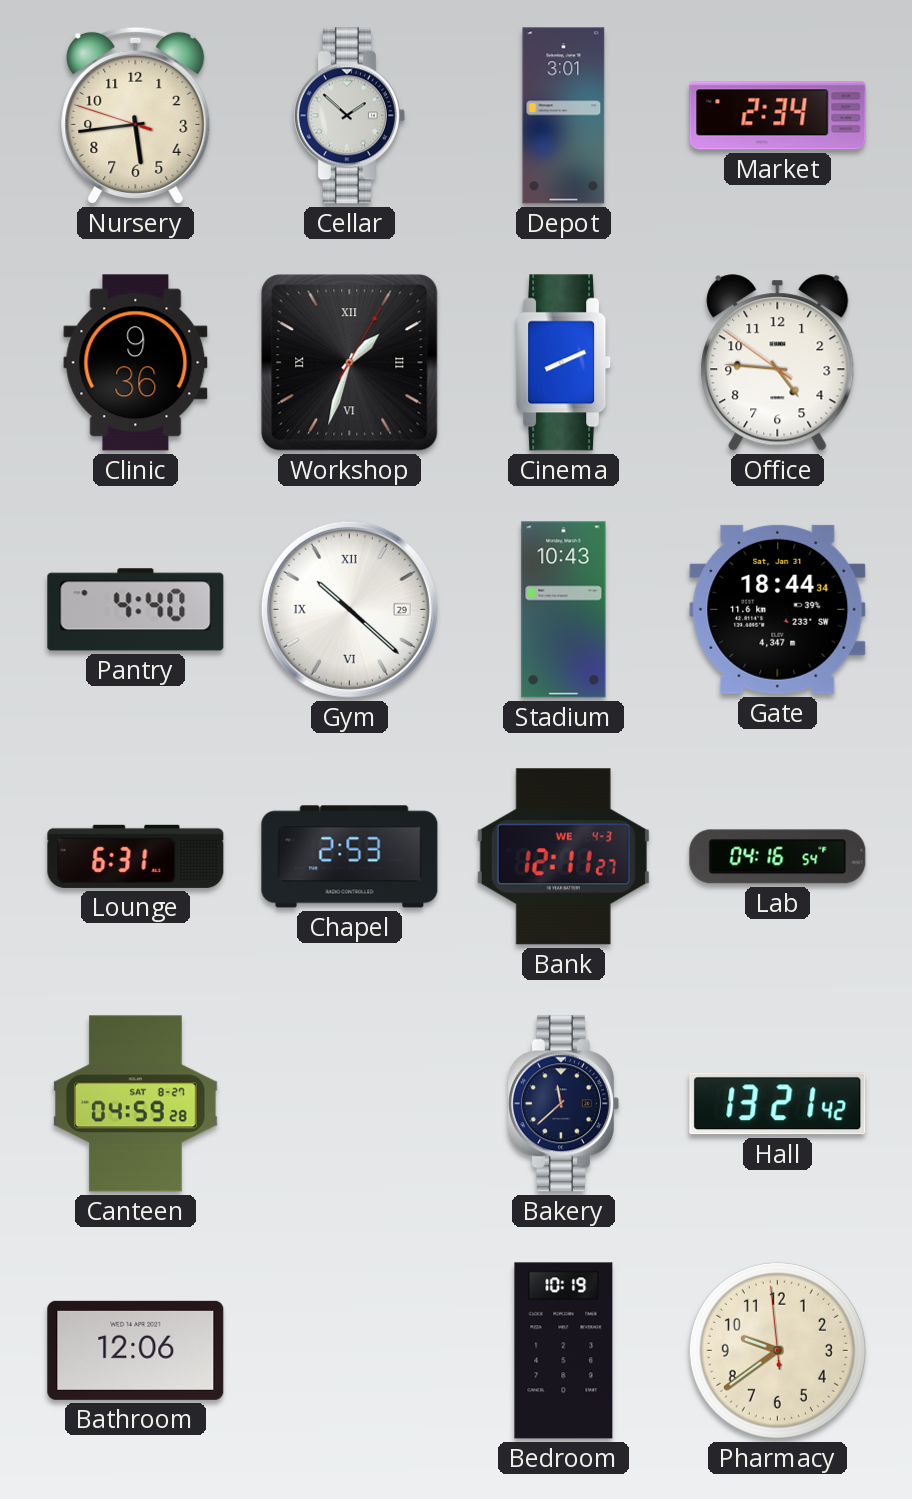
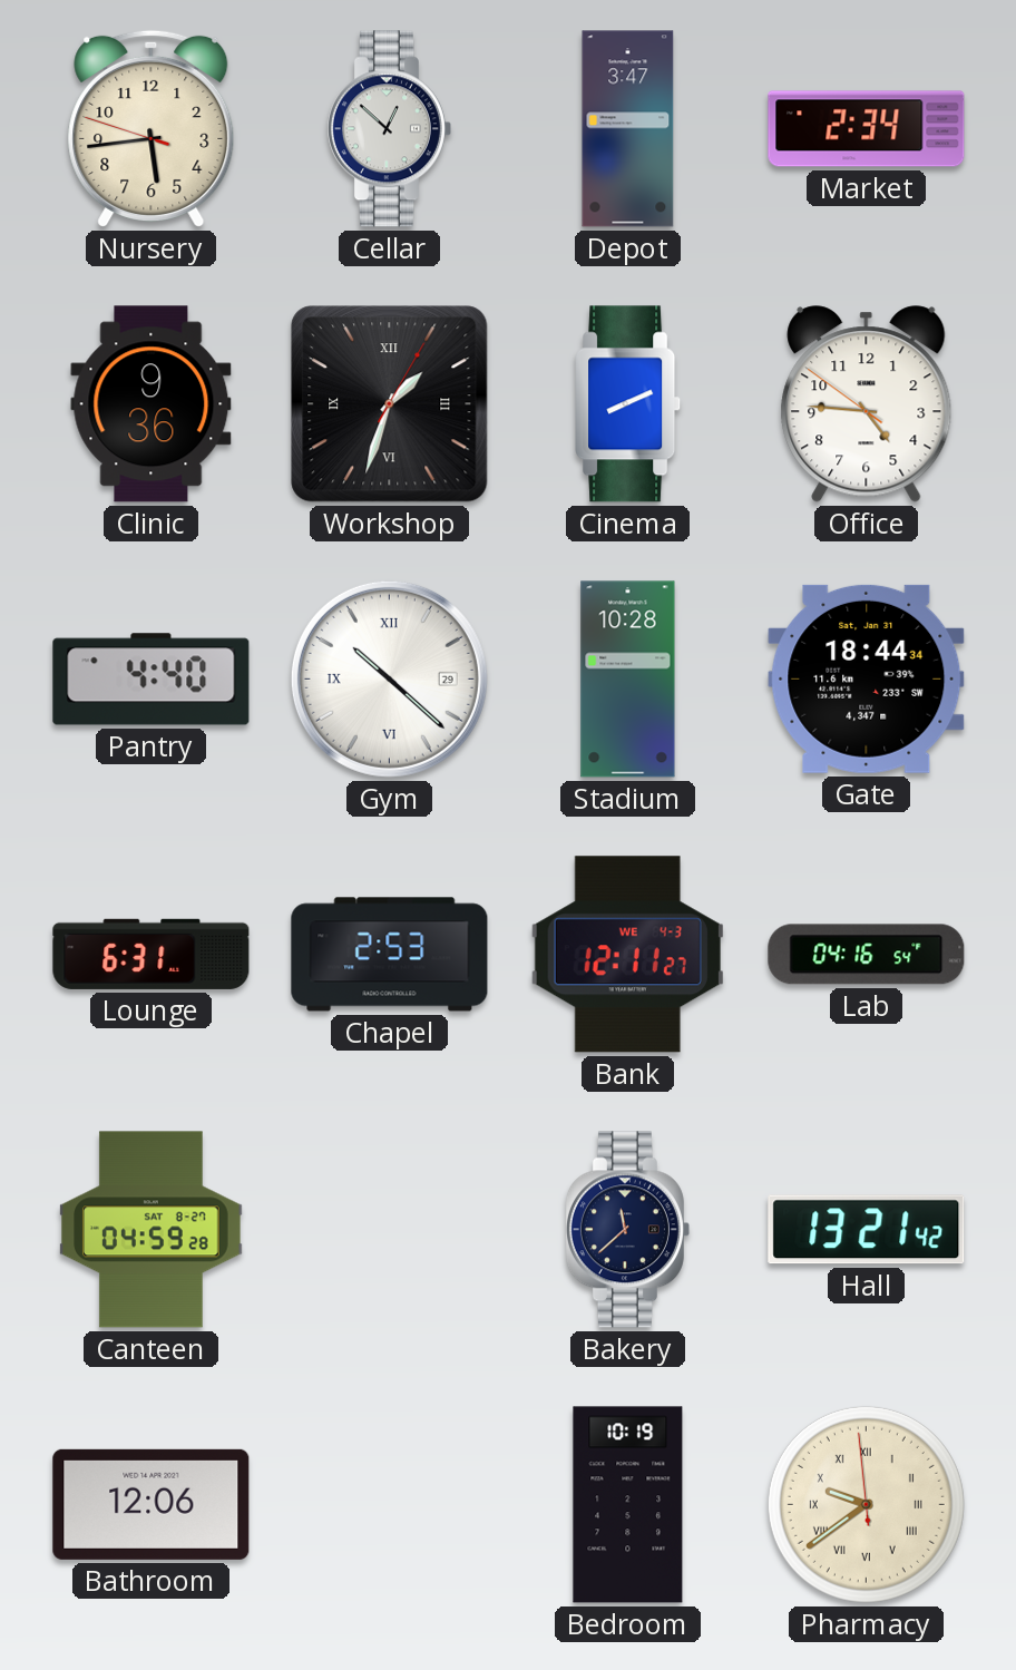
Cellar: 1:52 -> 12:52
Depot: 3:01 -> 3:47
Stadium: 10:43 -> 10:28
Pharmacy numerals: Arabic -> Roman
